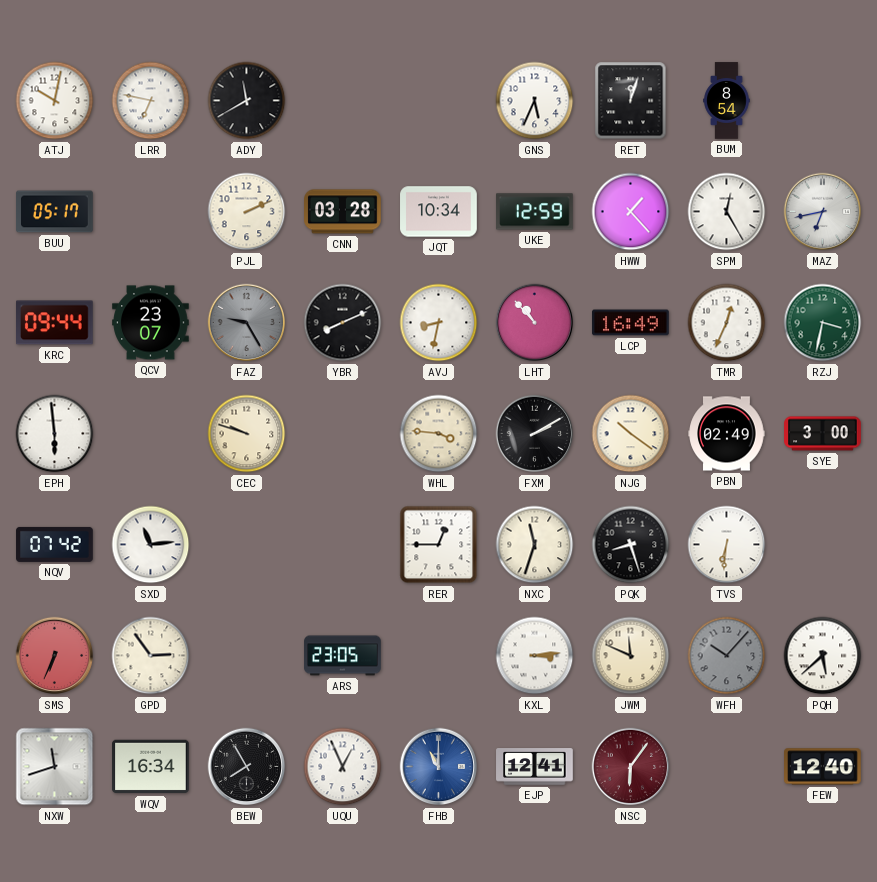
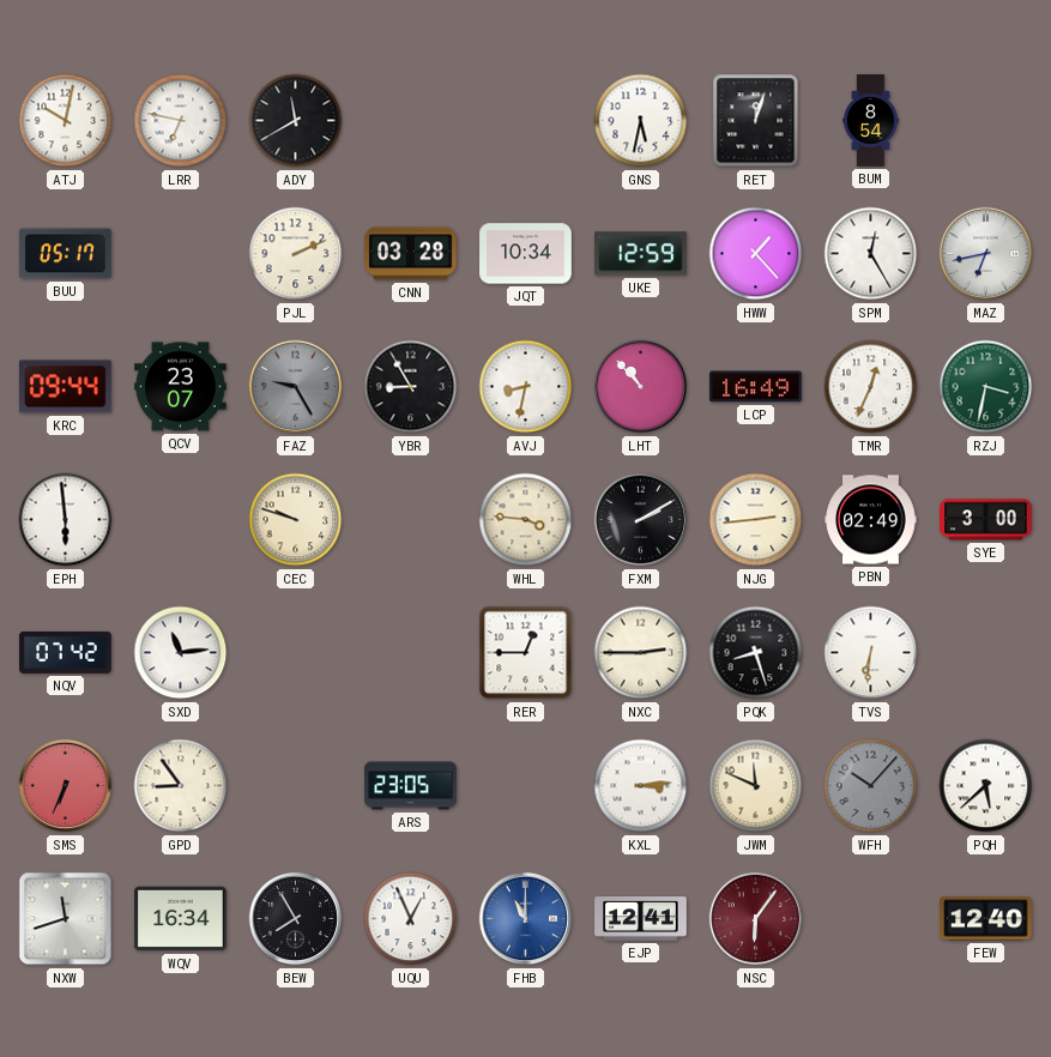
GNS: 5:34 -> 5:32
YBR: 8:11 -> 8:55
NJG: 10:21 -> 2:44
NXC: 11:33 -> 2:45
GPD: 2:54 -> 8:54
